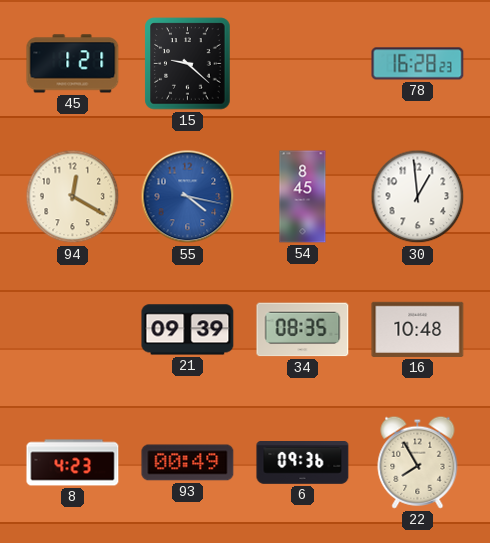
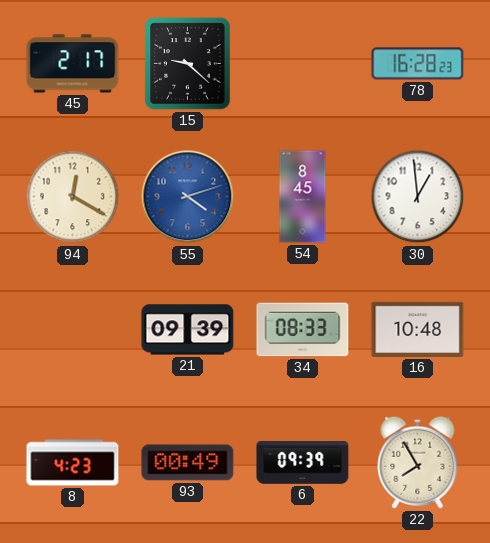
45: 1:21 -> 2:17
55: 4:17 -> 4:12
34: 08:35 -> 08:33
6: 09:36 -> 09:39
